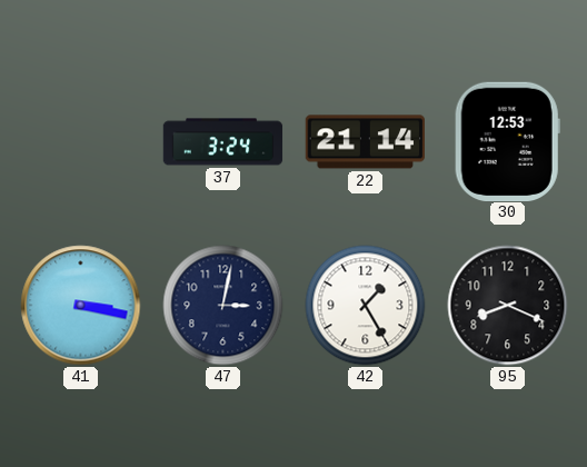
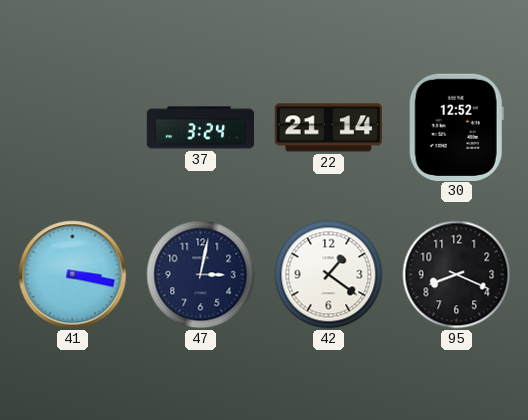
30: 12:53 -> 12:52
42: 1:25 -> 1:21
